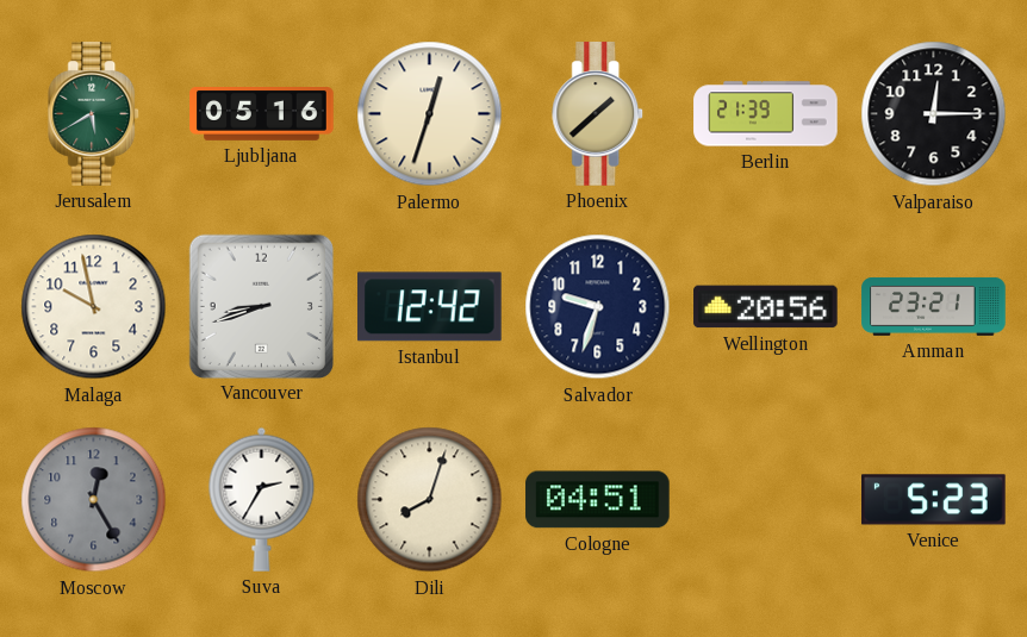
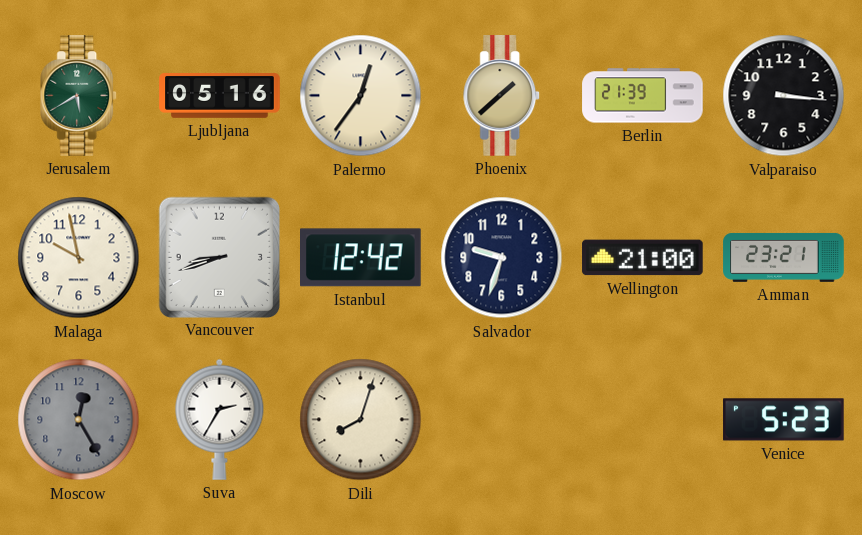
Palermo: 12:33 -> 12:36
Valparaiso: 12:15 -> 3:16
Wellington: 20:56 -> 21:00
Cologne: 04:51 -> none
